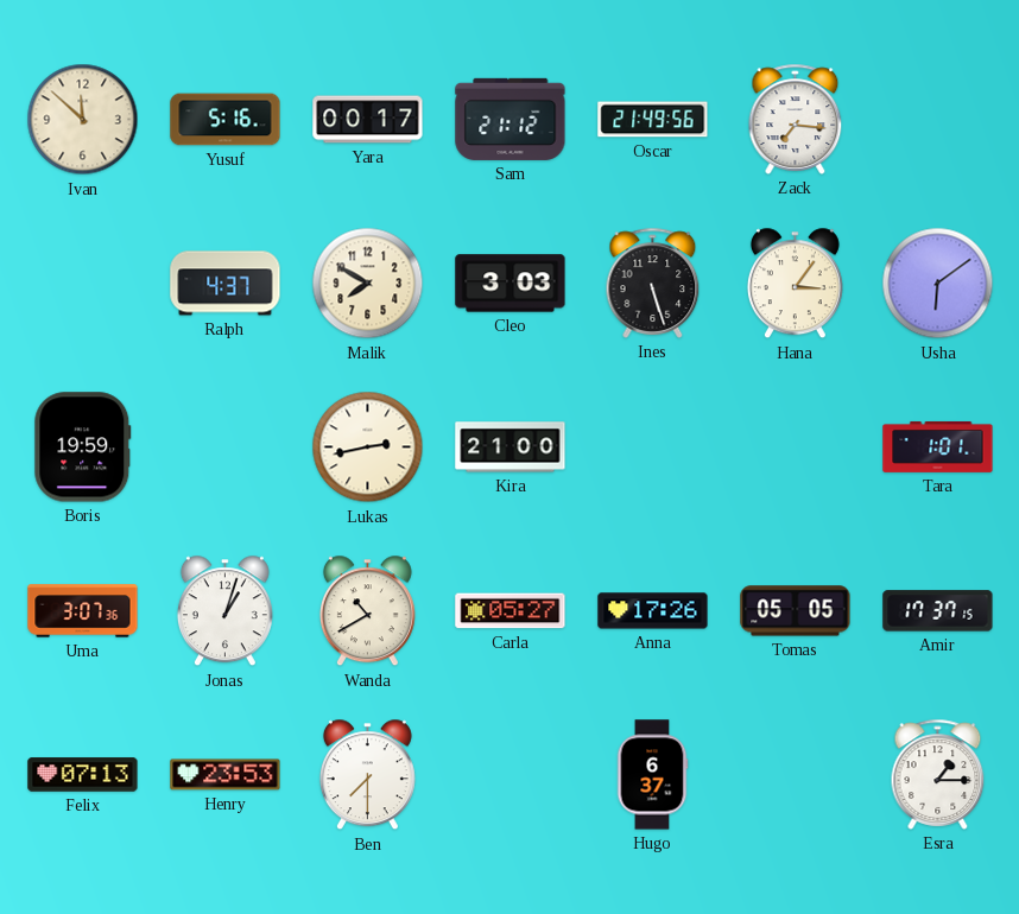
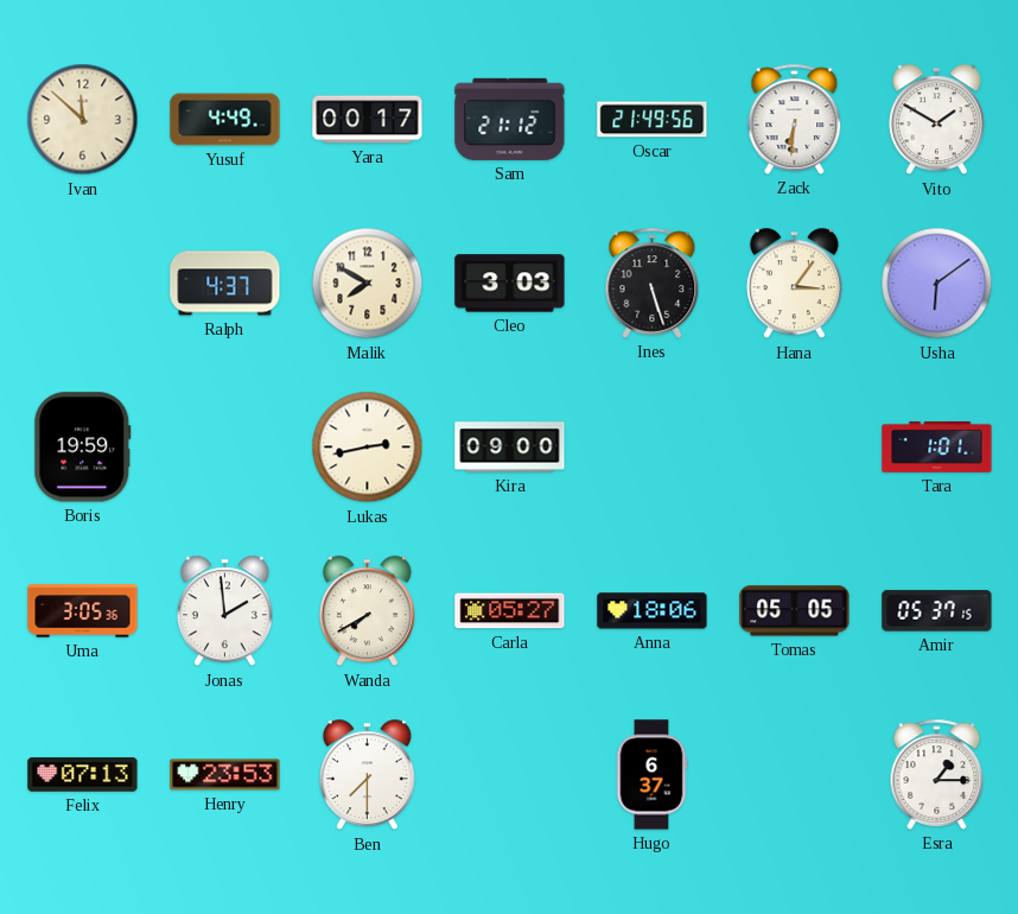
Yusuf: 5:16 -> 4:49
Zack: 7:16 -> 6:31
Vito: none -> 1:50
Kira: 21:00 -> 09:00
Uma: 3:07 -> 3:05
Jonas: 1:03 -> 1:59
Wanda: 10:40 -> 7:40
Anna: 17:26 -> 18:06
Amir: 17:37 -> 05:37
